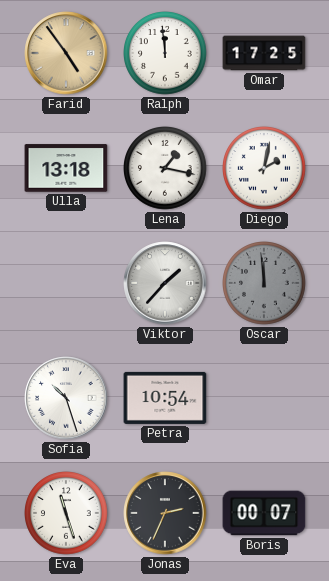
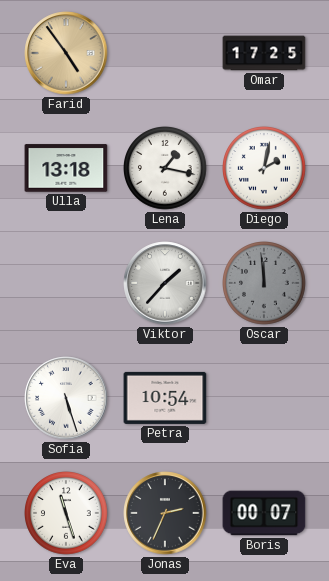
Ralph: 11:59 -> none
Sofia: 10:27 -> 5:27
